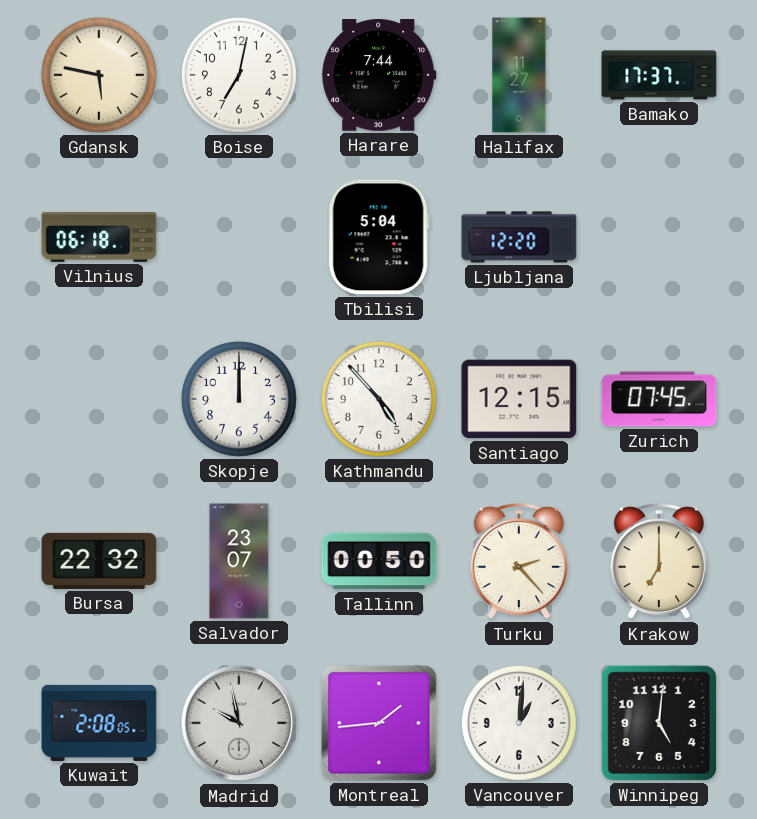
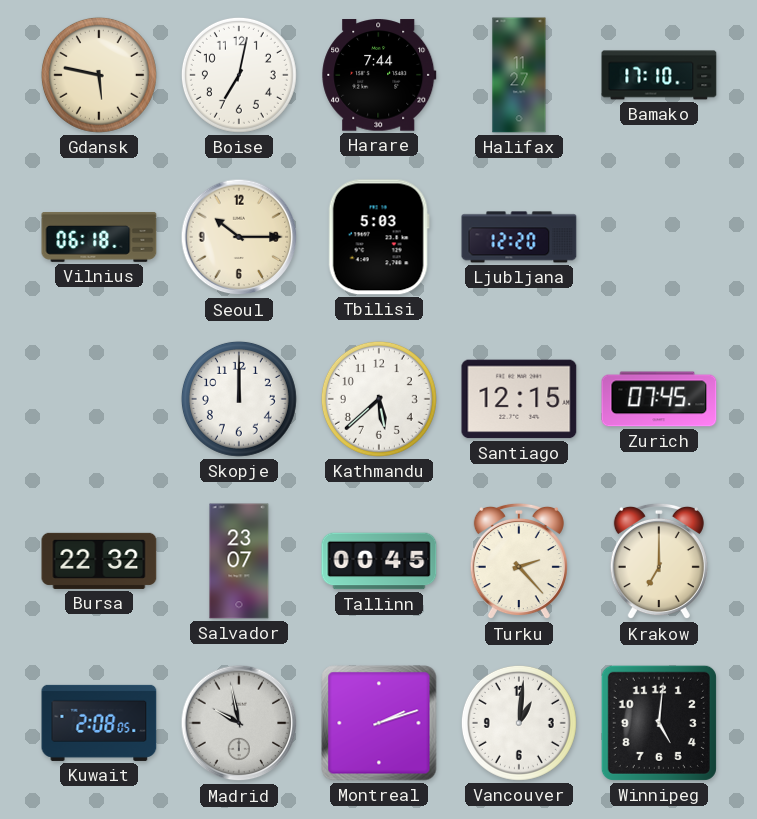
Bamako: 17:37 -> 17:10
Seoul: none -> 10:15
Tbilisi: 5:04 -> 5:03
Kathmandu: 4:53 -> 5:38
Tallinn: 00:50 -> 00:45
Montreal: 1:44 -> 2:12
